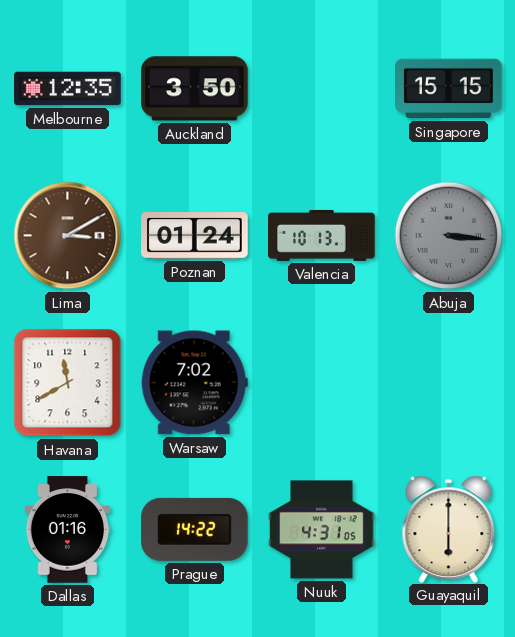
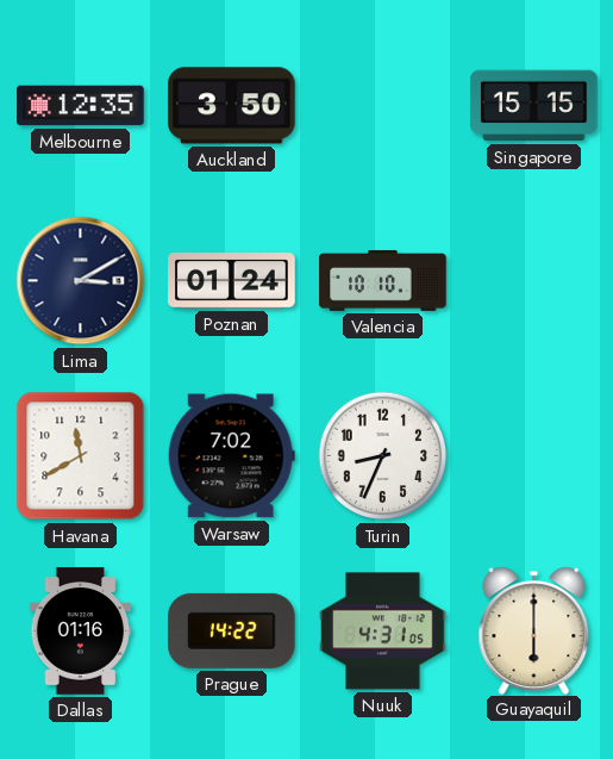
Lima dial: brown -> navy
Valencia: 10:13 -> 10:10
Abuja: 3:16 -> none
Turin: none -> 8:34
